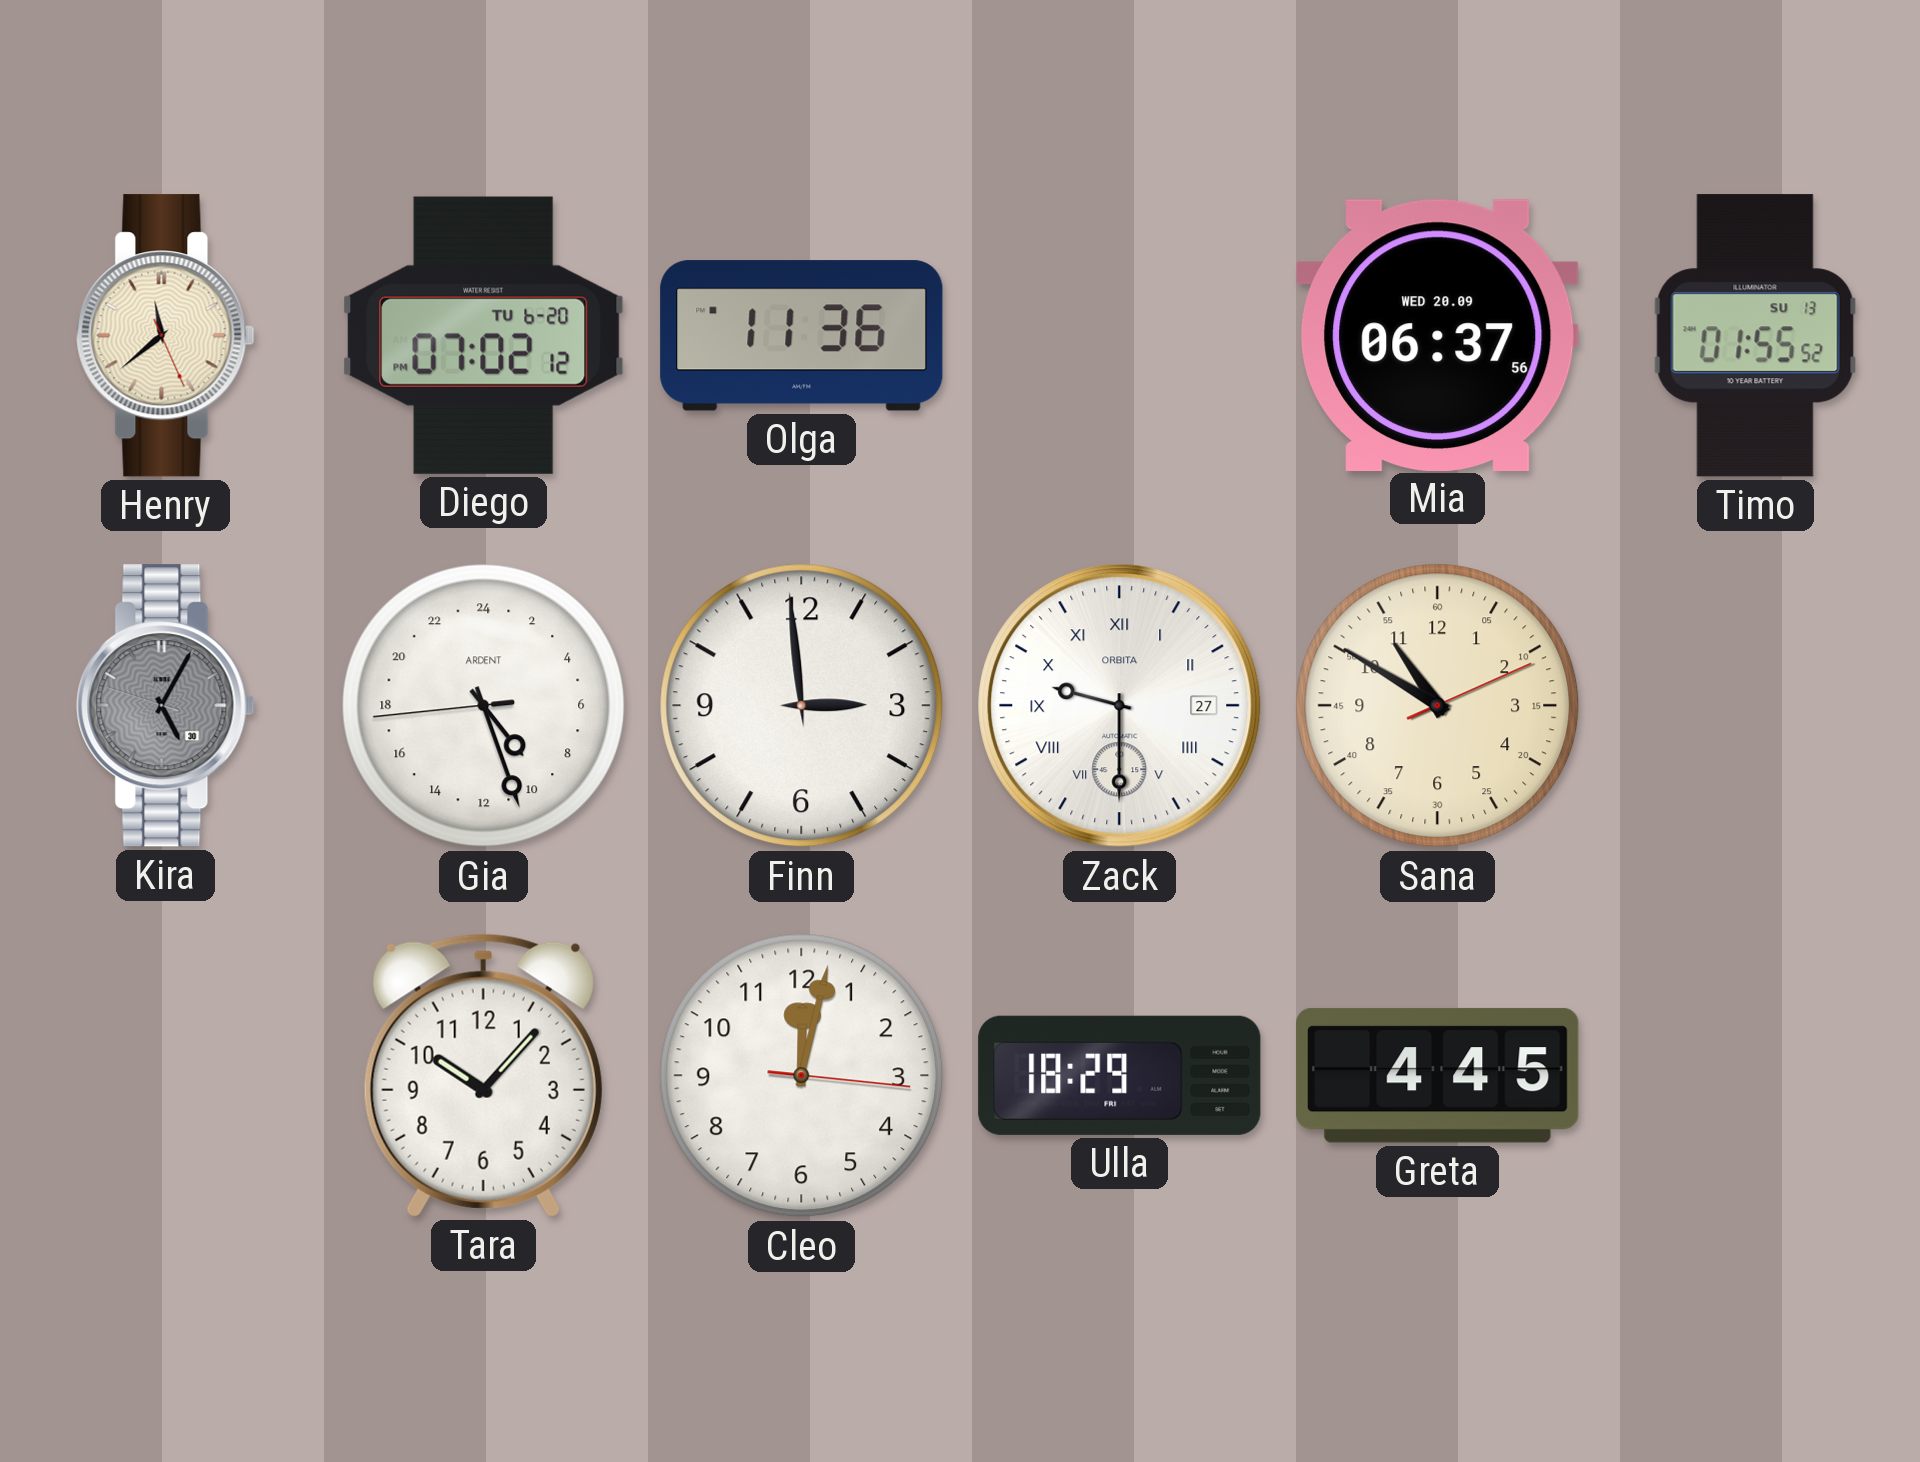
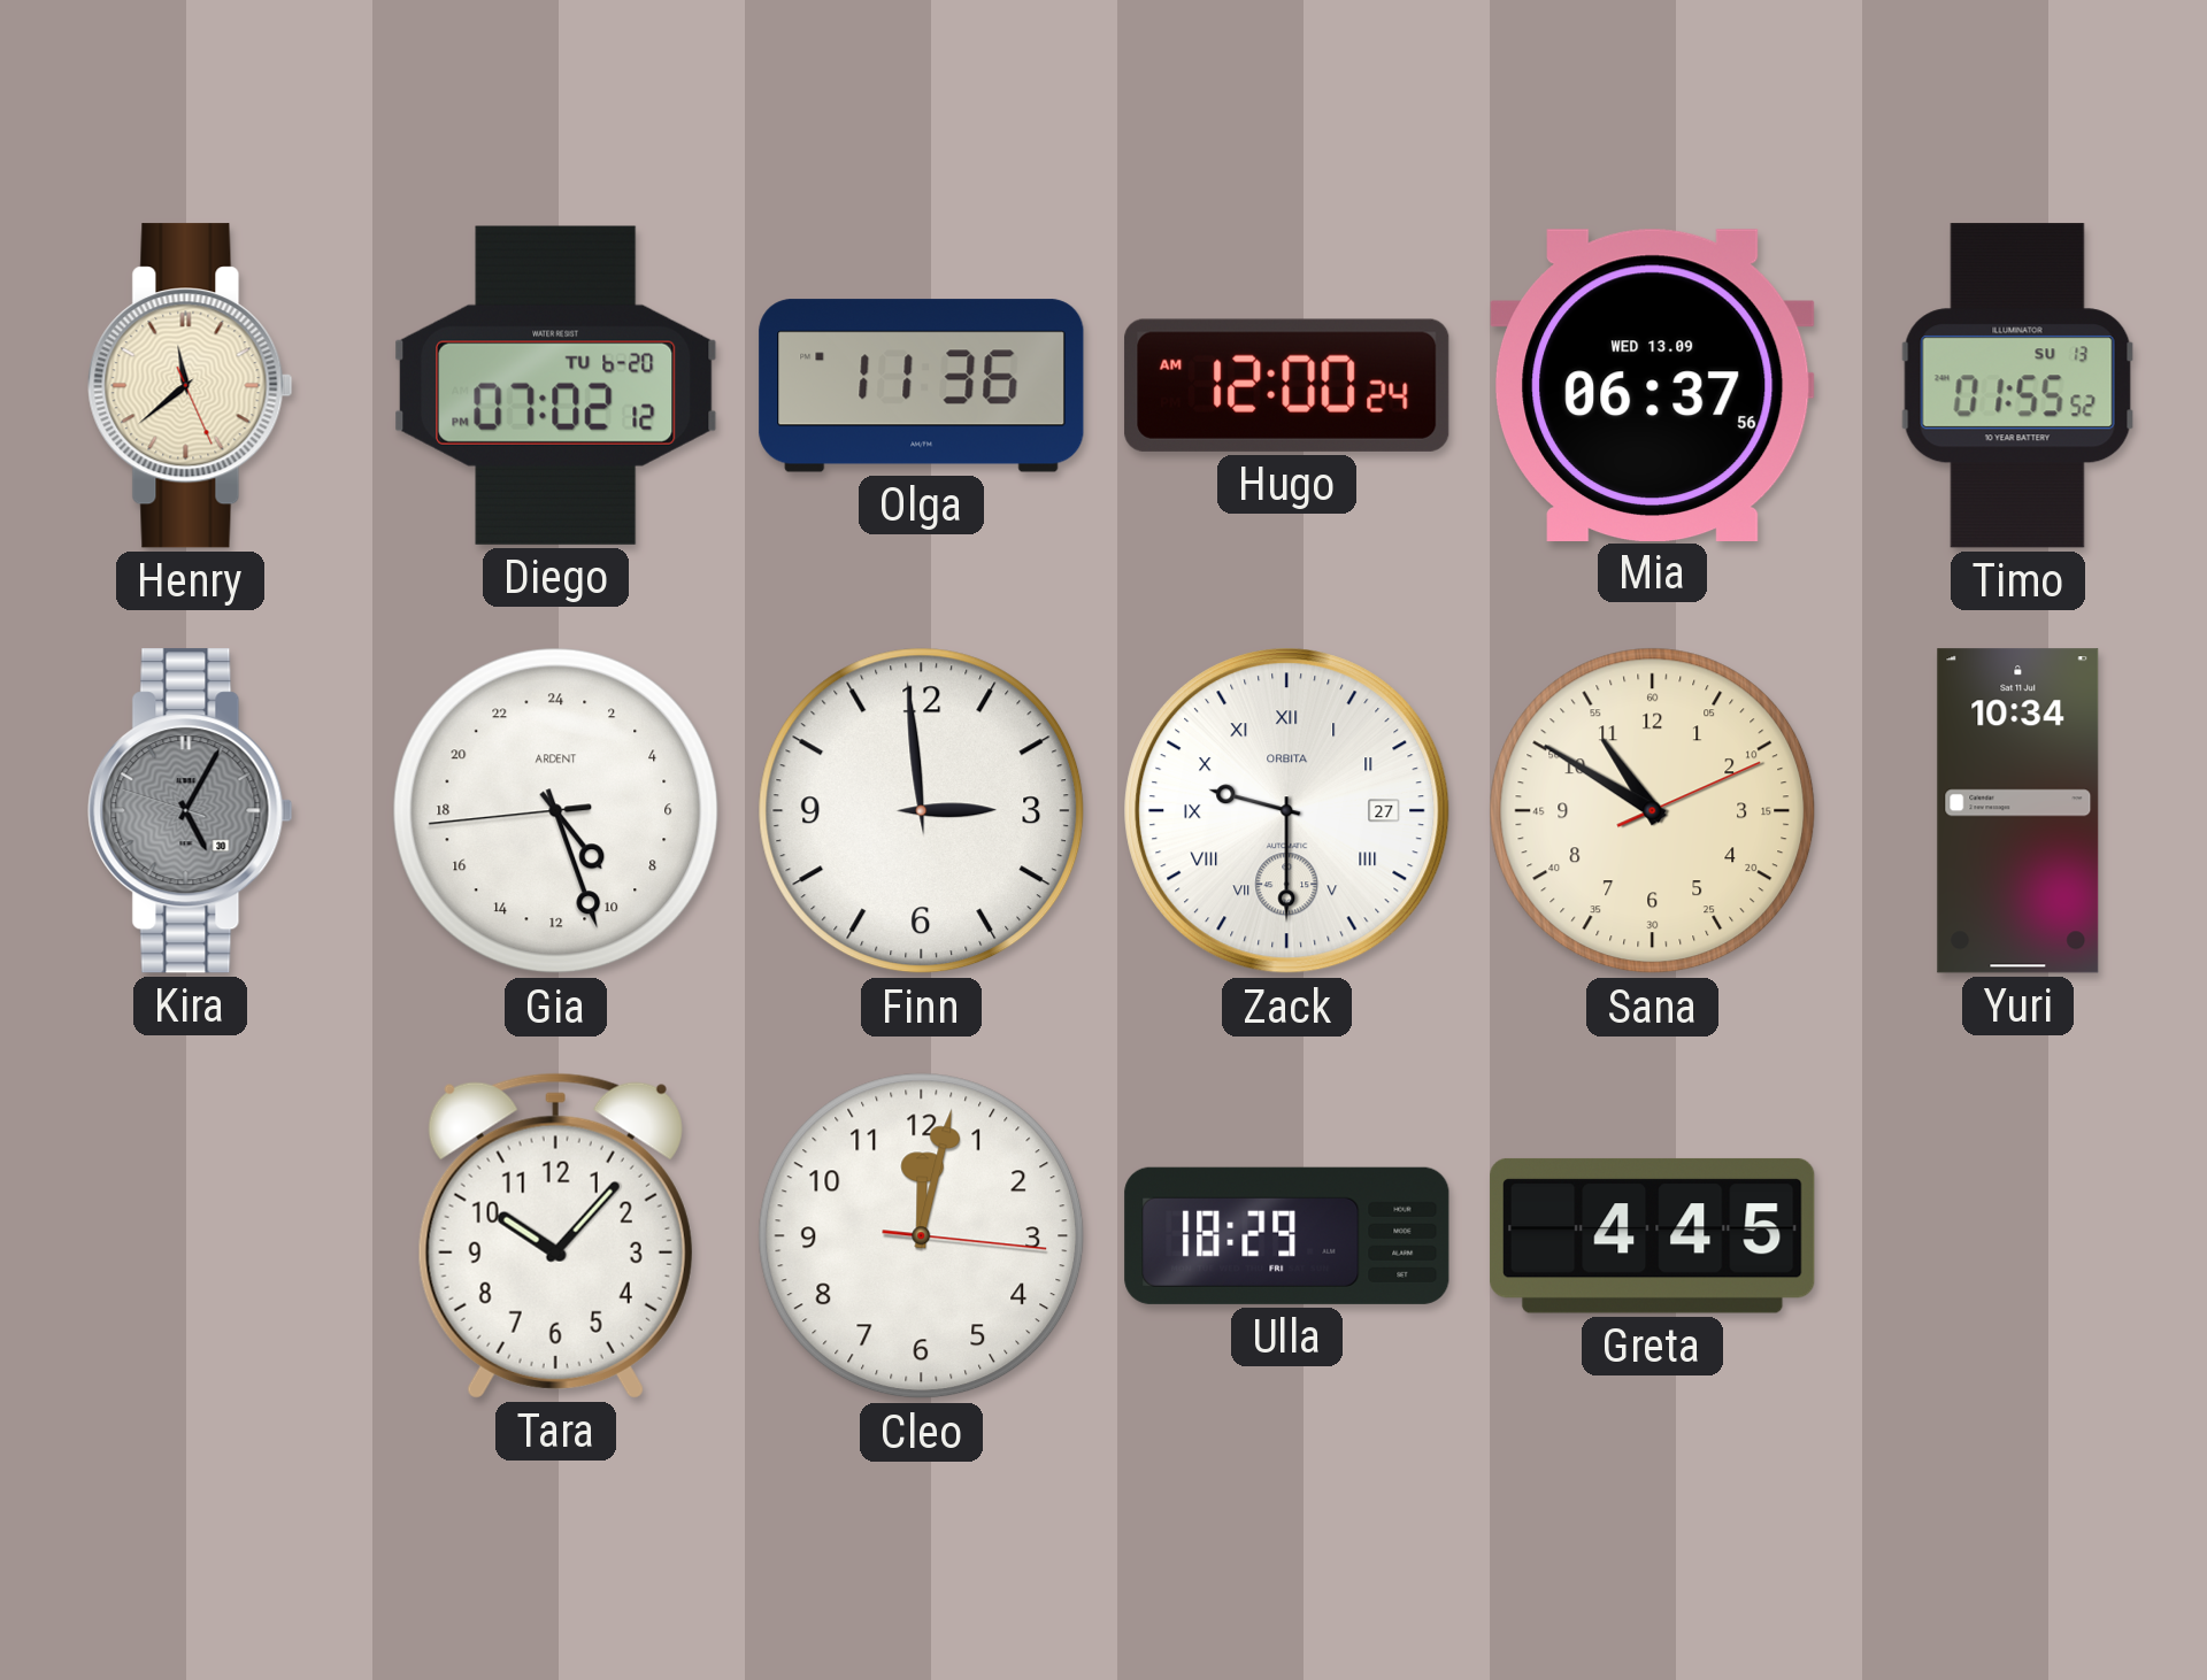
Hugo: none -> 12:00
Mia date: WED 20.09 -> WED 13.09
Yuri: none -> 10:34
